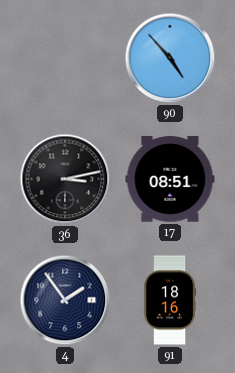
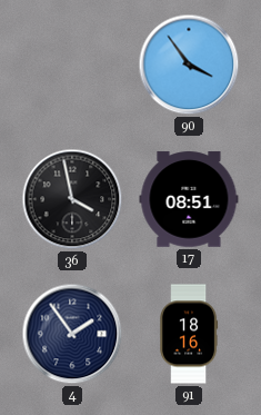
90: 4:53 -> 3:54
36: 3:13 -> 3:58
